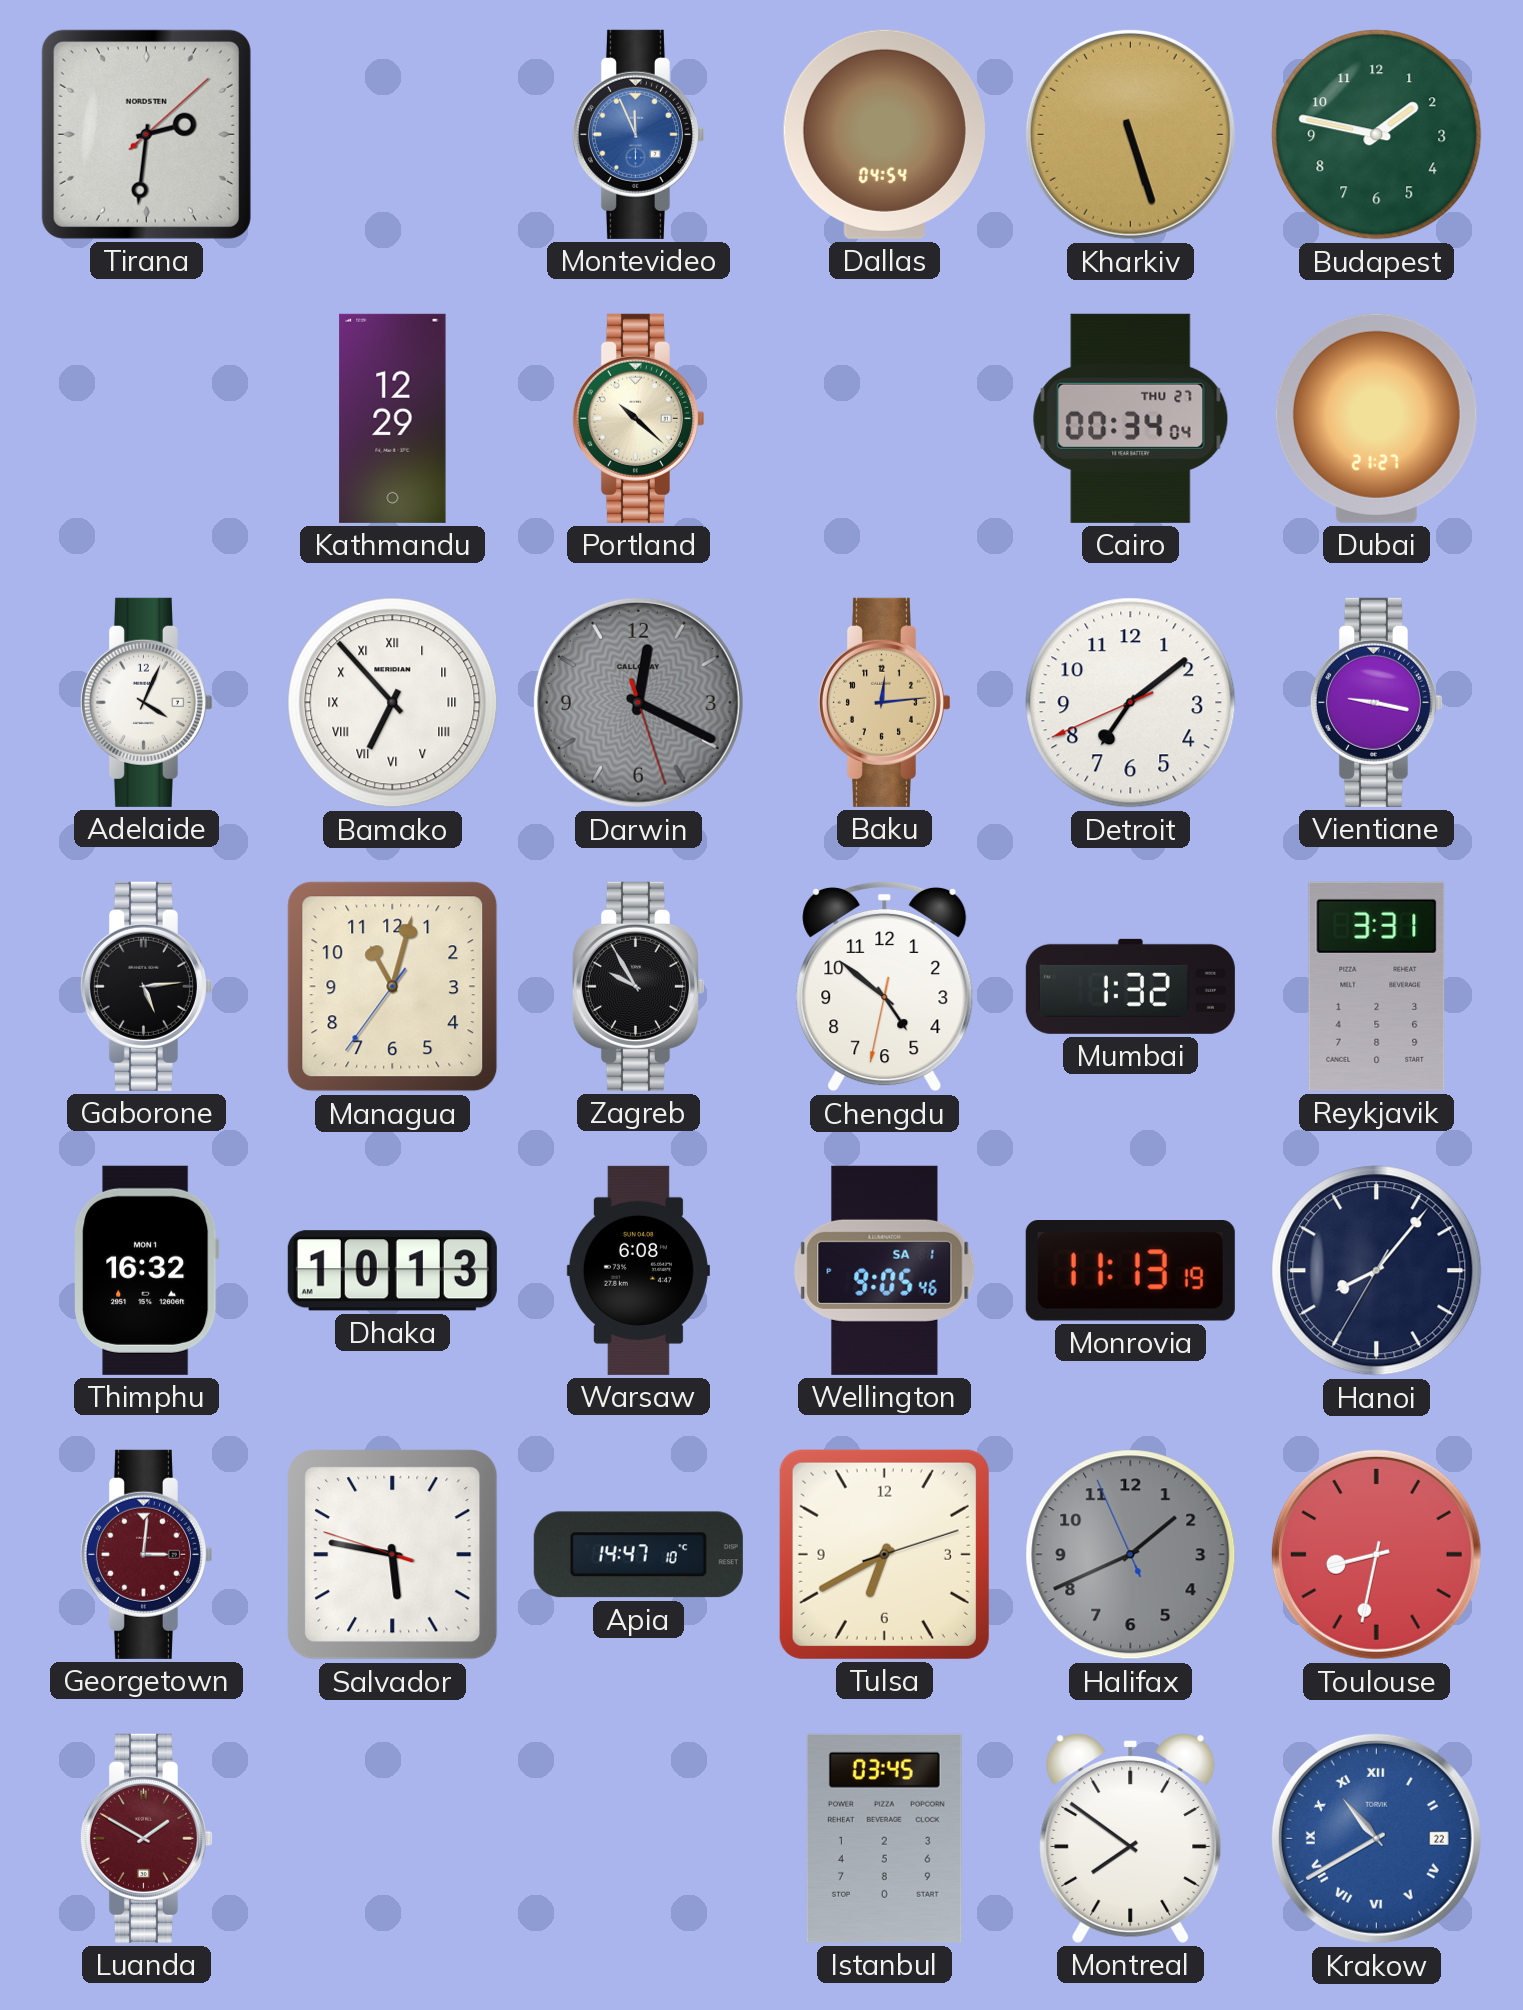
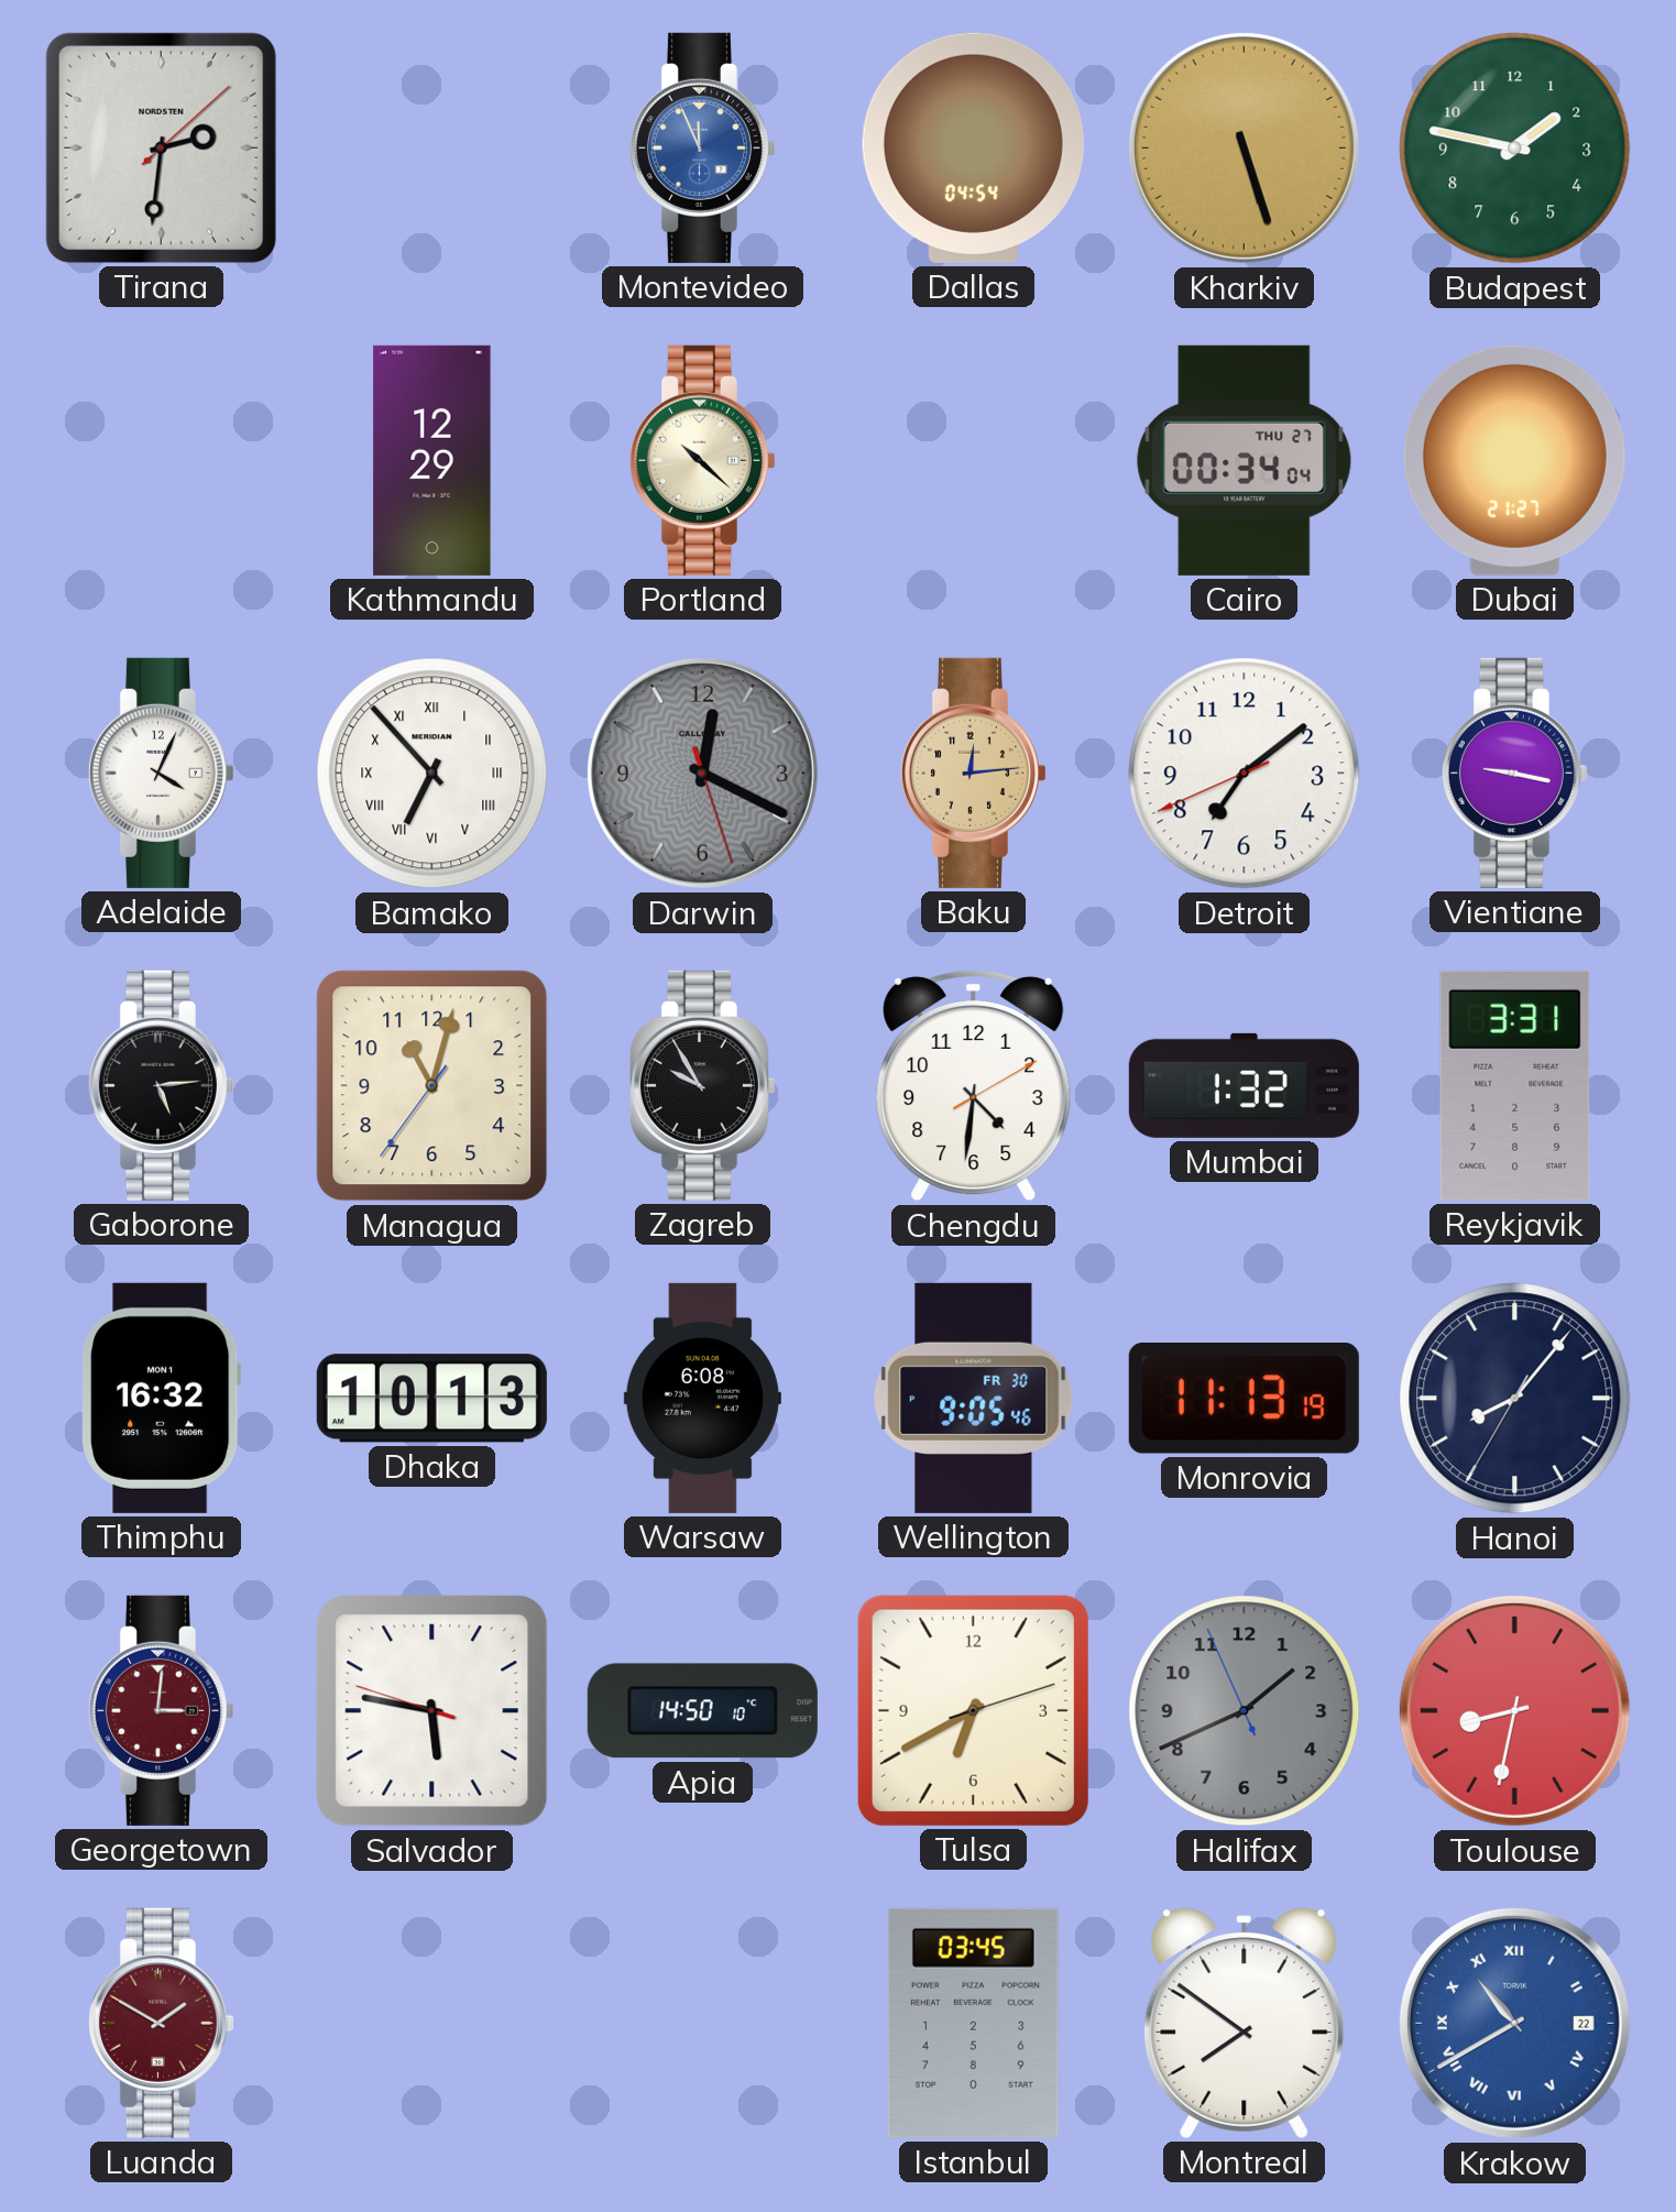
Chengdu: 4:51 -> 4:31
Wellington date: SA 1 -> FR 30
Apia: 14:47 -> 14:50
